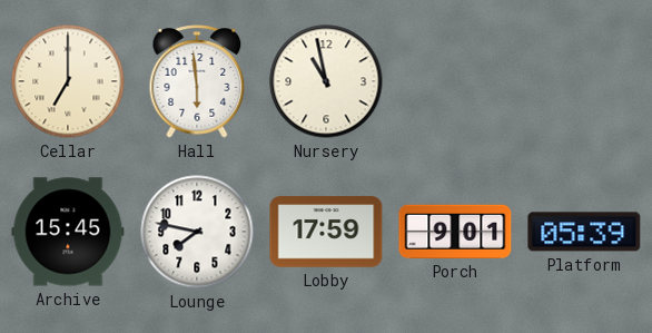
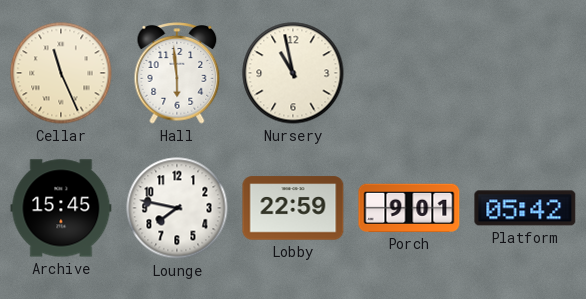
Cellar: 7:00 -> 11:26
Lobby: 17:59 -> 22:59
Platform: 05:39 -> 05:42
